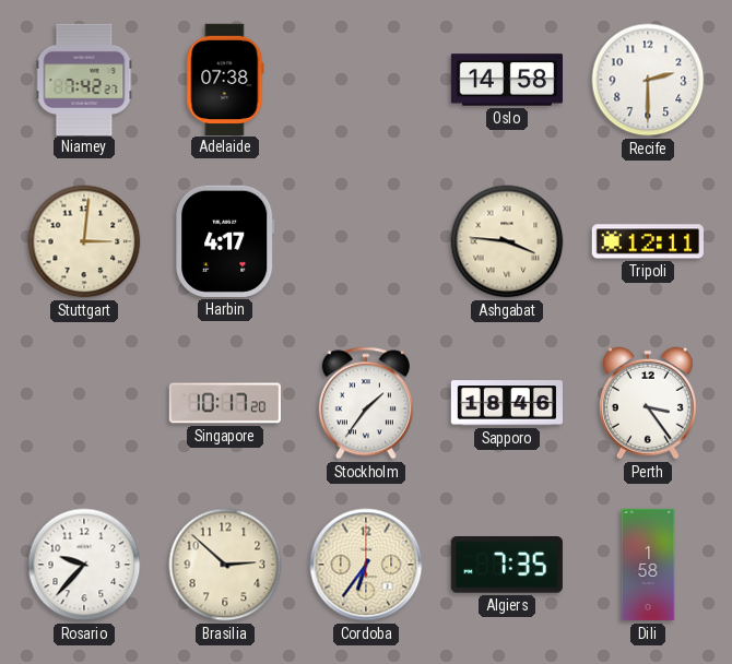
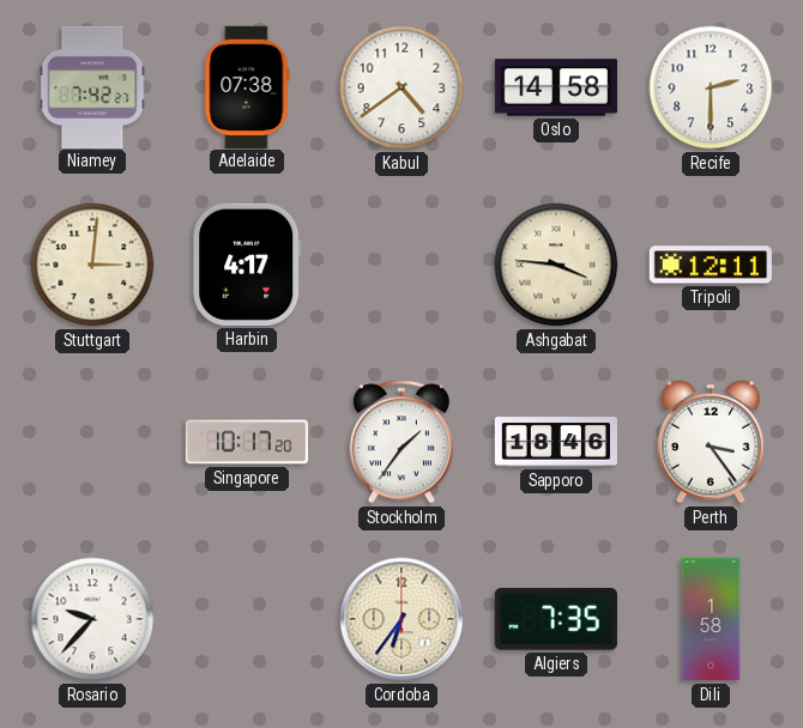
Kabul: none -> 4:39
Brasilia: 2:52 -> none
